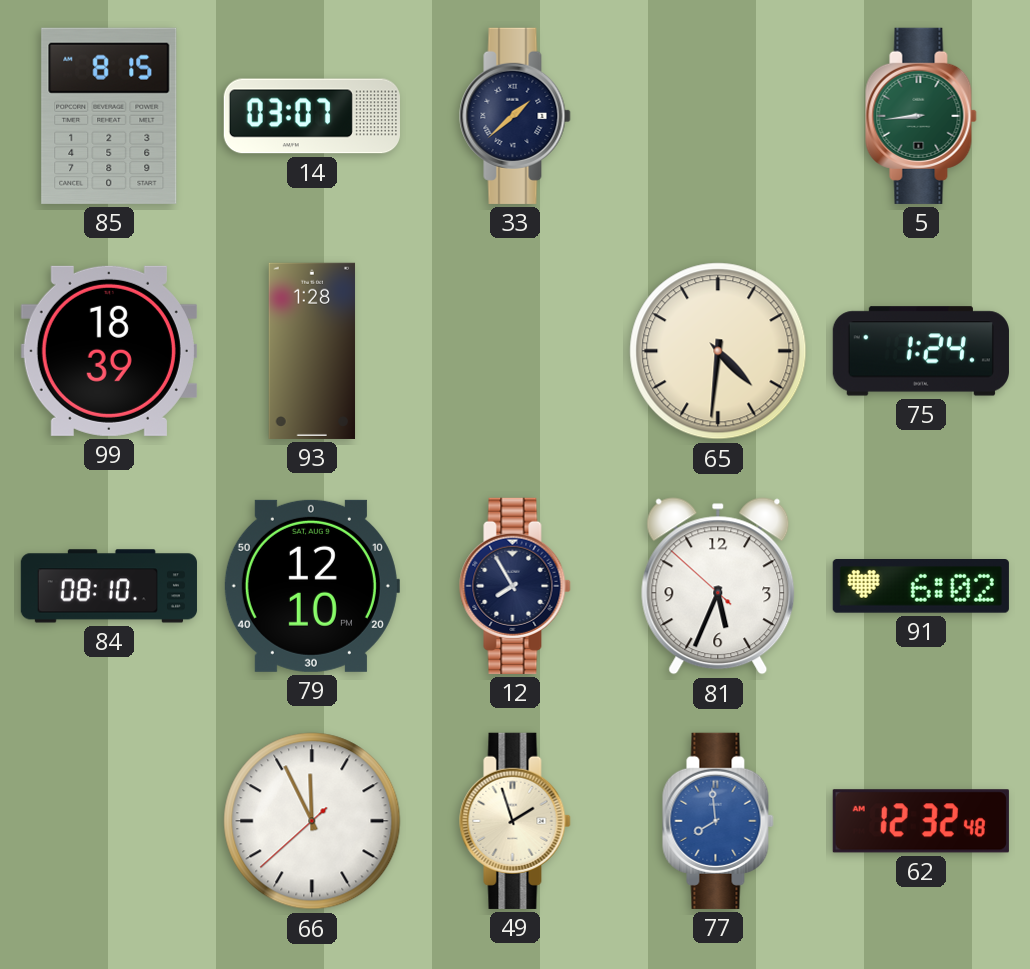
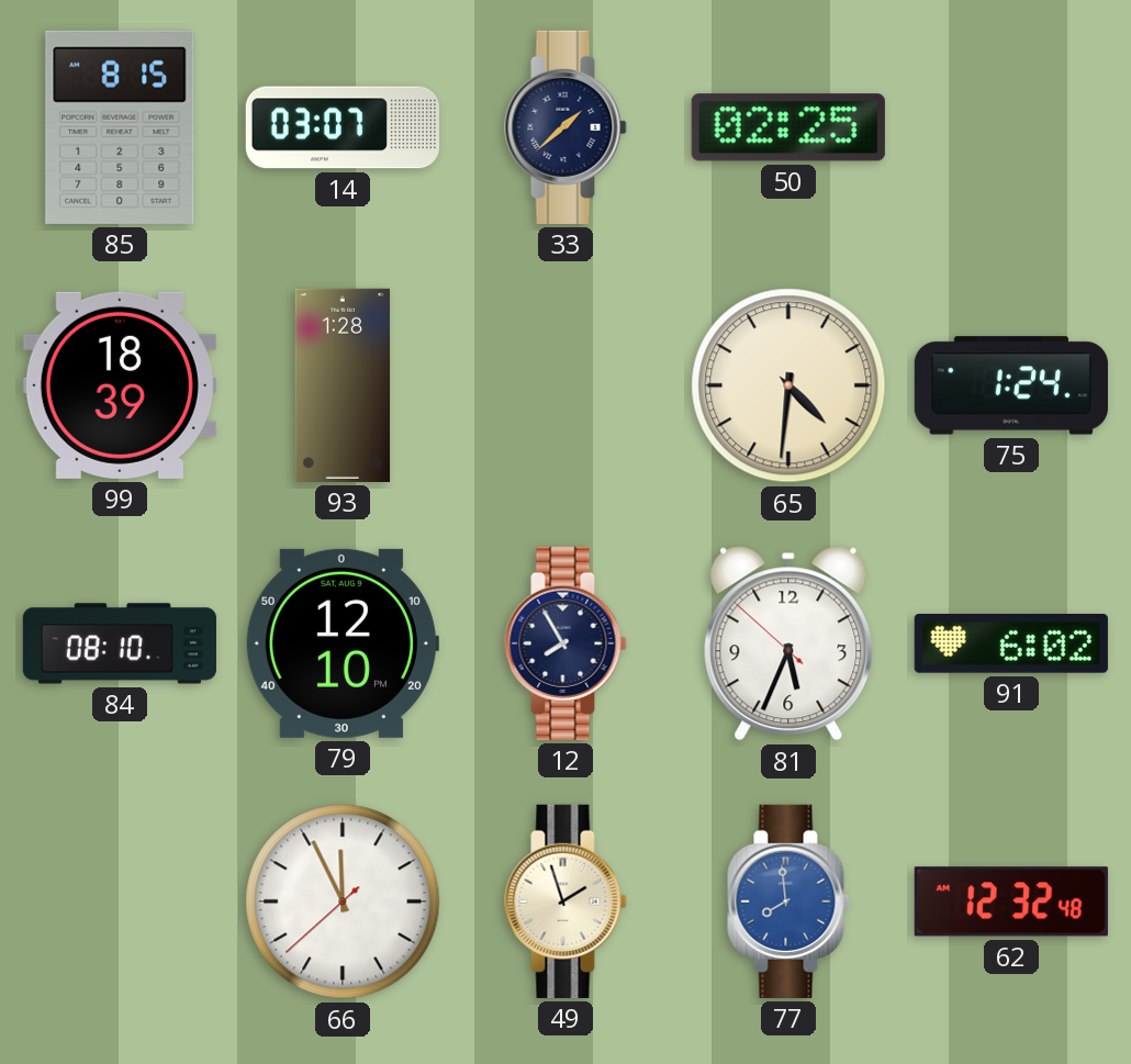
50: none -> 02:25
5: 8:44 -> none
